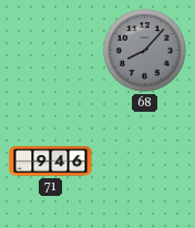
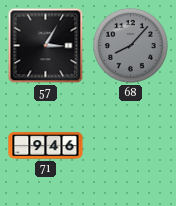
57: none -> 3:05
